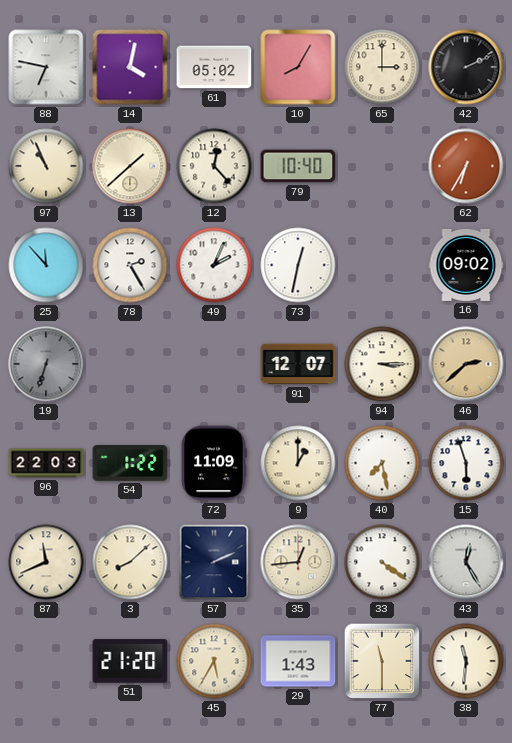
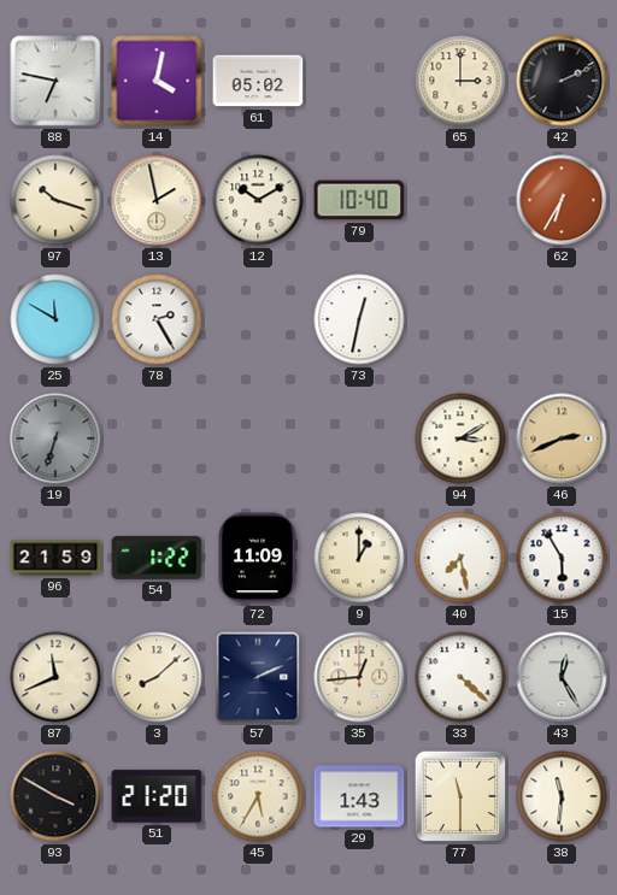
10: 8:05 -> none
97: 10:56 -> 10:18
13: 1:38 -> 1:58
12: 12:23 -> 10:10
25: 11:53 -> 11:50
49: 2:04 -> none
16: 09:02 -> none
91: 12:07 -> none
94: 3:15 -> 3:10
46: 2:38 -> 2:41
96: 22:03 -> 21:59
15: 5:57 -> 5:55
33: 4:21 -> 4:22
93: none -> 3:50
